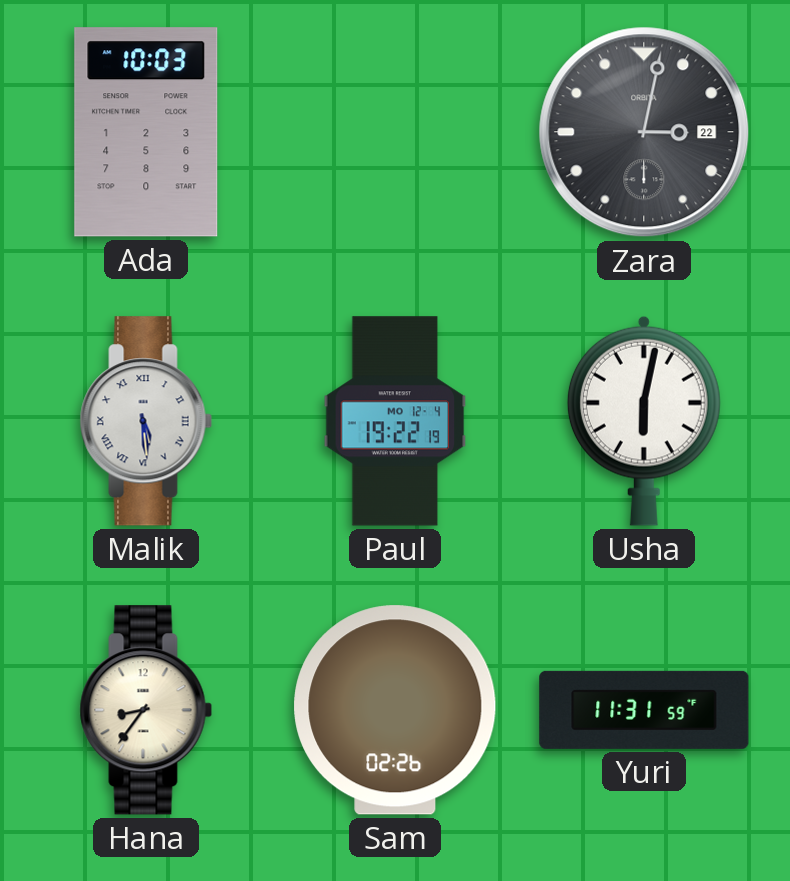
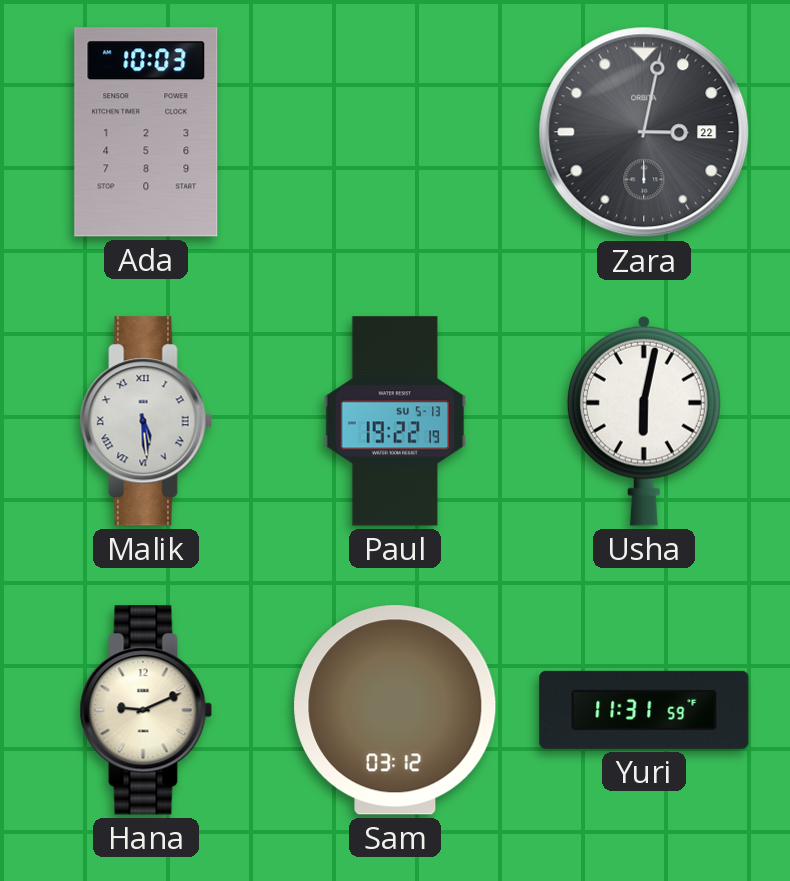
Paul date: MO 12-4 -> SU 5-13
Hana: 8:36 -> 9:11
Sam: 02:26 -> 03:12
